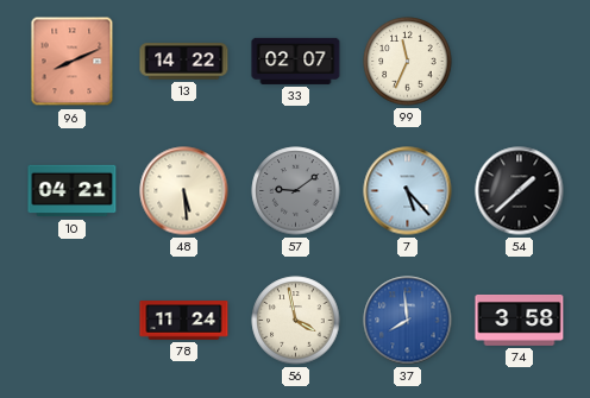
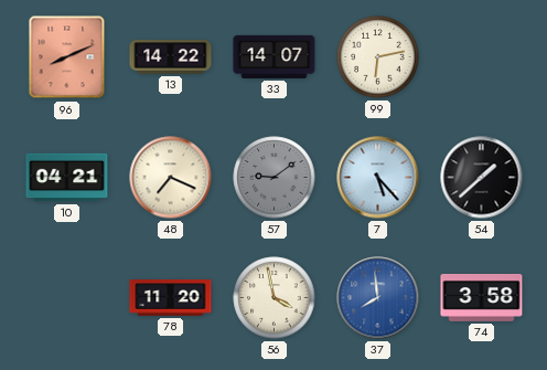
33: 02:07 -> 14:07
99: 11:34 -> 6:13
48: 5:29 -> 7:19
78: 11:24 -> 11:20
